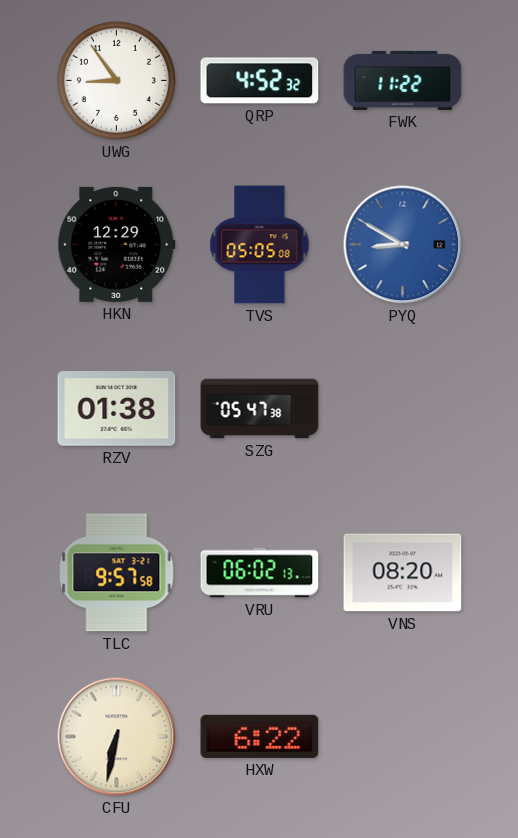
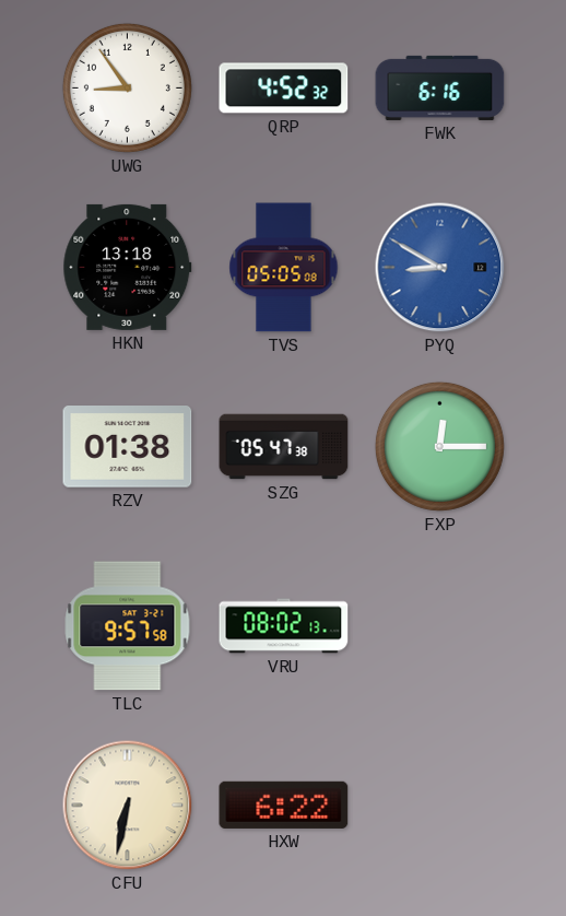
FWK: 11:22 -> 6:16
HKN: 12:29 -> 13:18
FXP: none -> 12:15
VRU: 06:02 -> 08:02
VNS: 08:20 -> none
